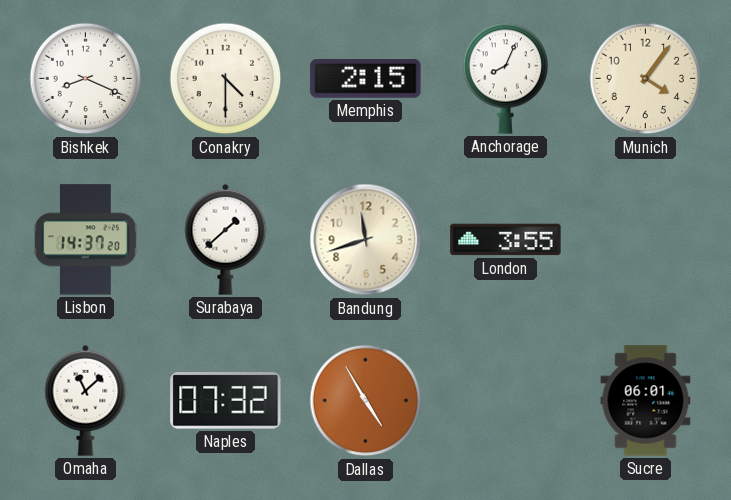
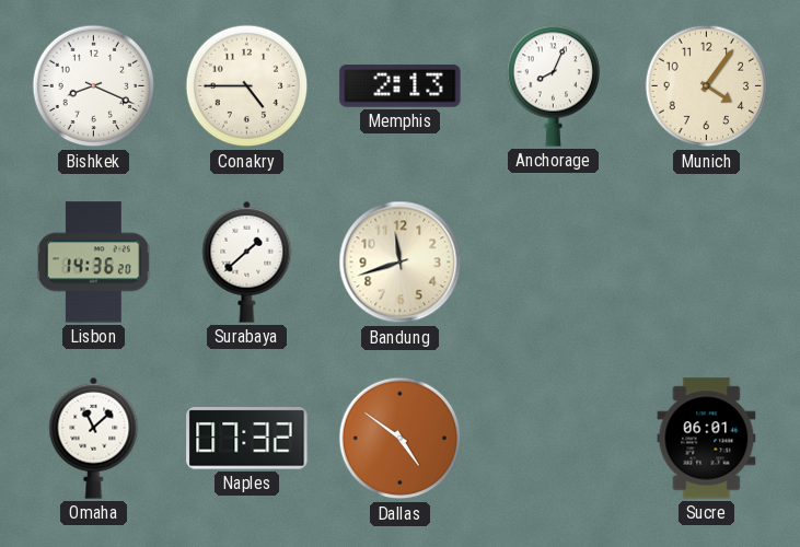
Conakry: 4:30 -> 4:45
Memphis: 2:15 -> 2:13
Lisbon: 14:37 -> 14:36
London: 3:55 -> none
Dallas: 4:55 -> 4:51
